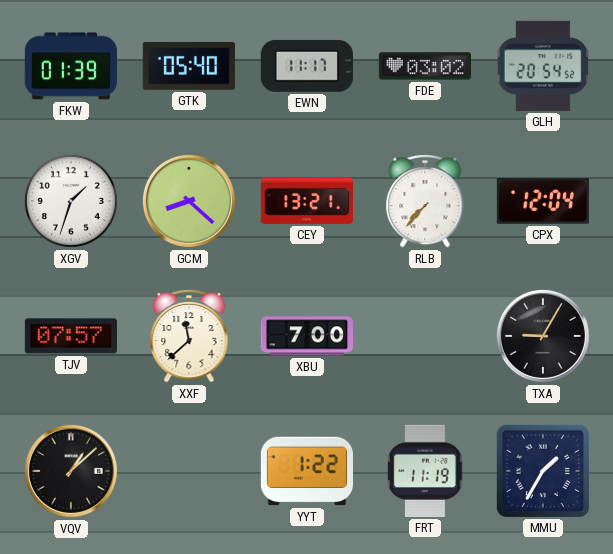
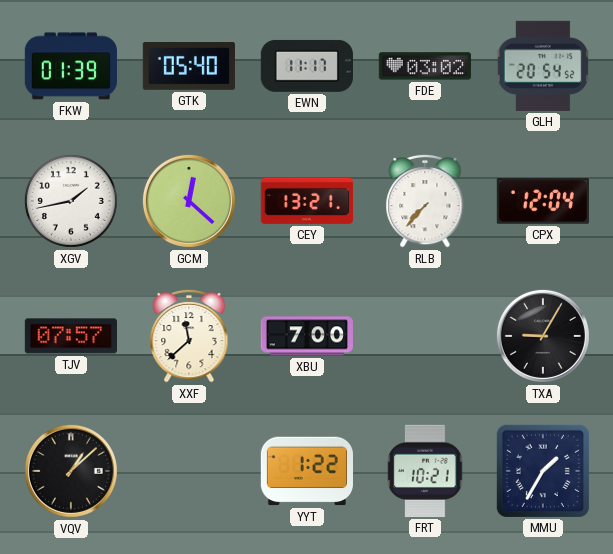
XGV: 1:33 -> 1:43
GCM: 8:22 -> 12:22
FRT: 11:19 -> 10:21
